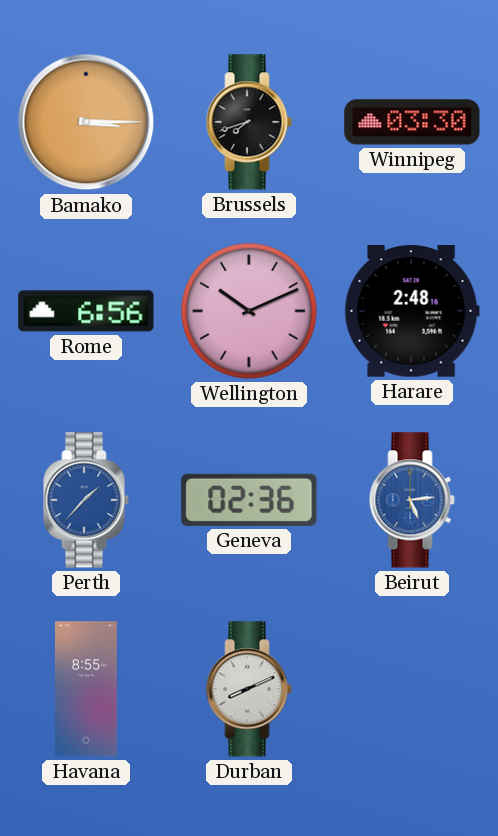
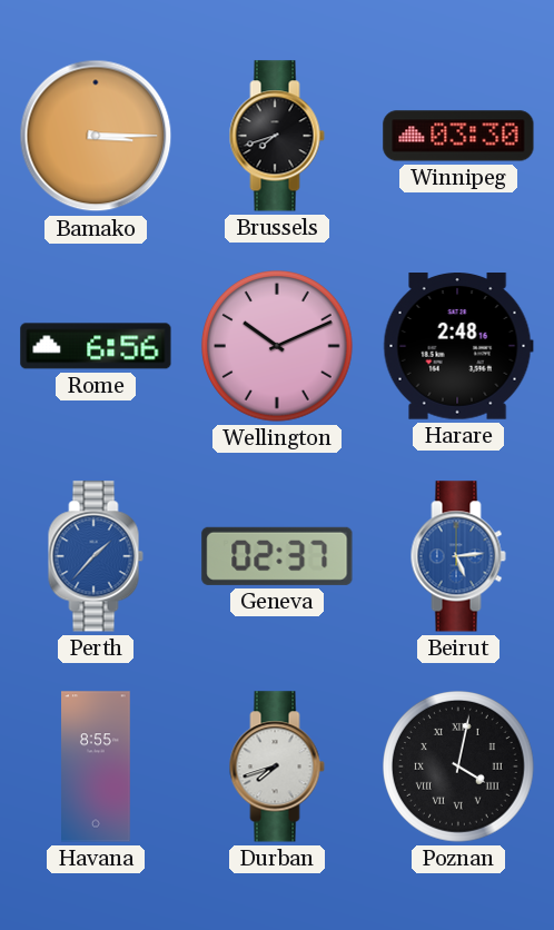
Geneva: 02:36 -> 02:37
Durban: 8:11 -> 7:42
Poznan: none -> 4:02
